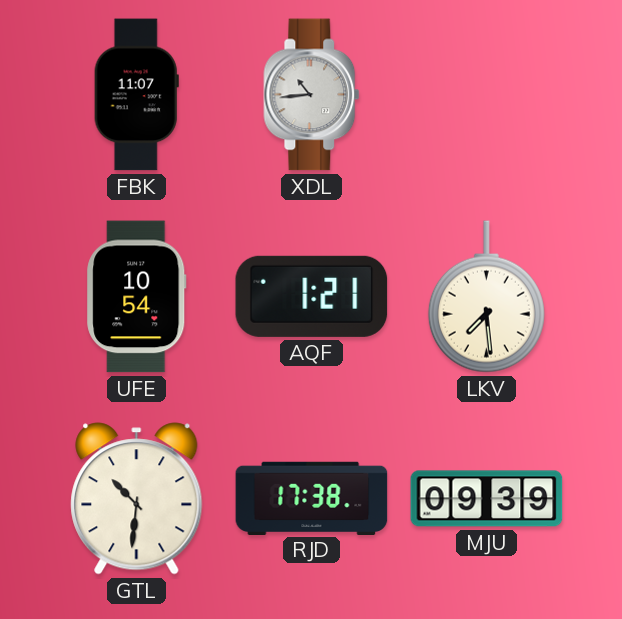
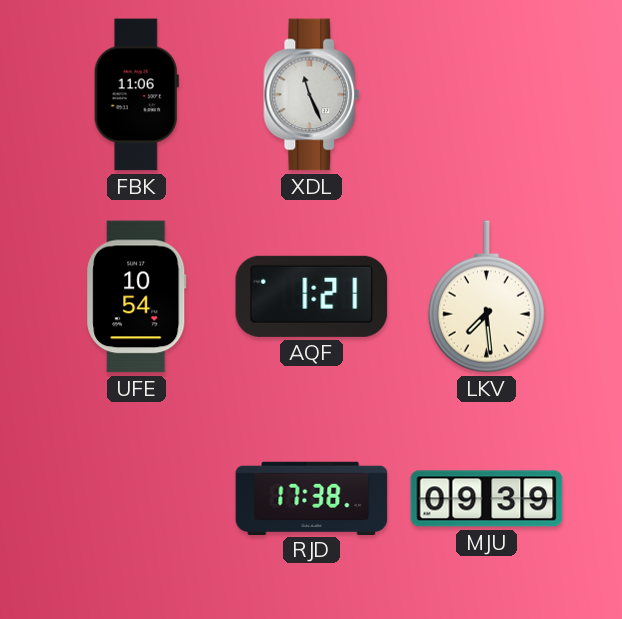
FBK: 11:07 -> 11:06
XDL: 10:44 -> 11:26
GTL: 10:31 -> none
